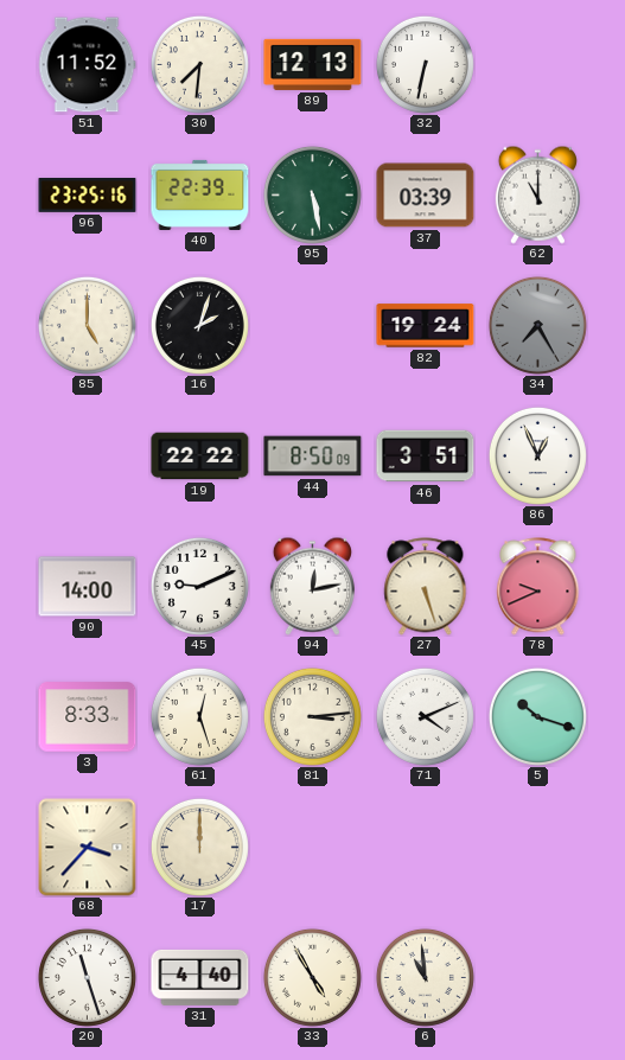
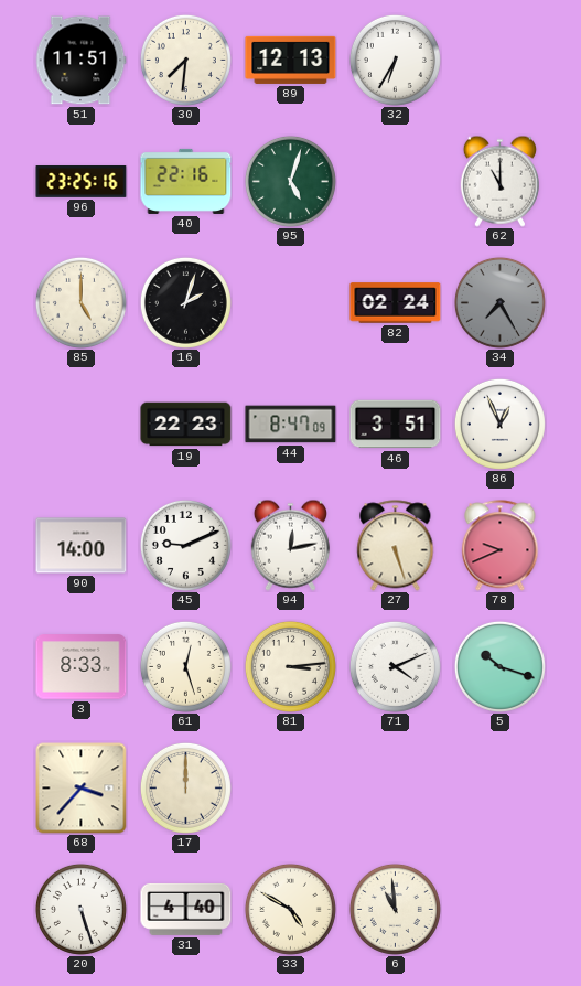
51: 11:52 -> 11:51
32: 6:32 -> 6:35
40: 22:39 -> 22:16
95: 5:28 -> 5:03
37: 03:39 -> none
82: 19:24 -> 02:24
19: 22:22 -> 22:23
44: 8:50 -> 8:47
20: 11:27 -> 5:27
33: 4:55 -> 4:50
